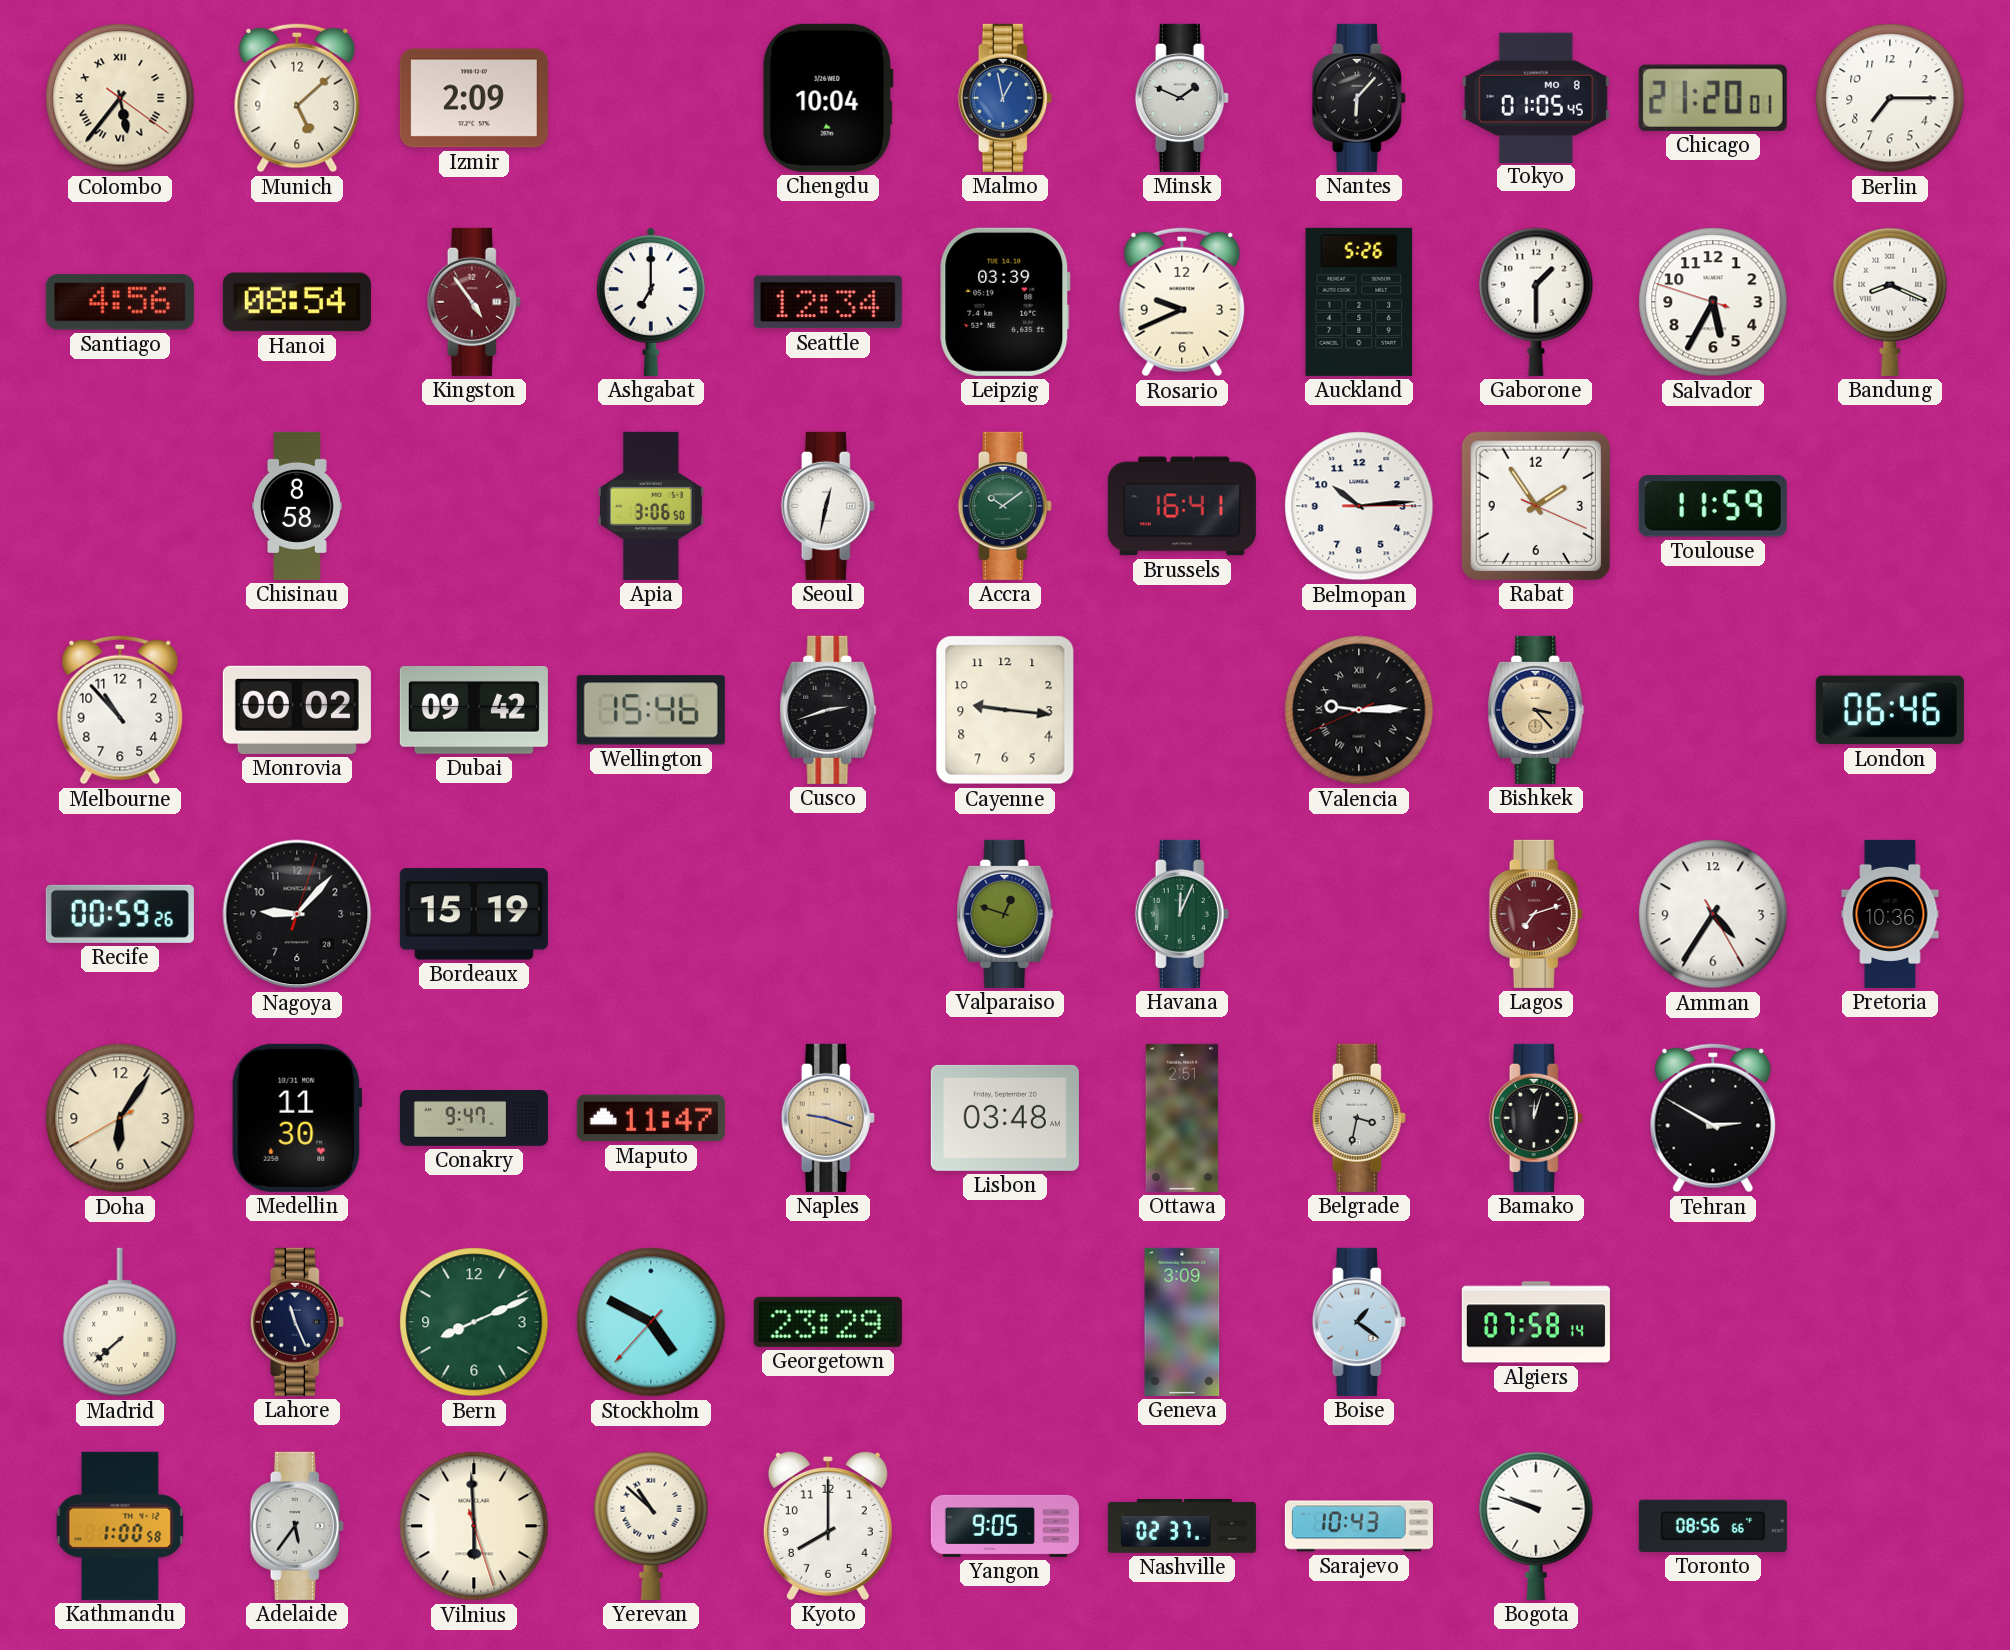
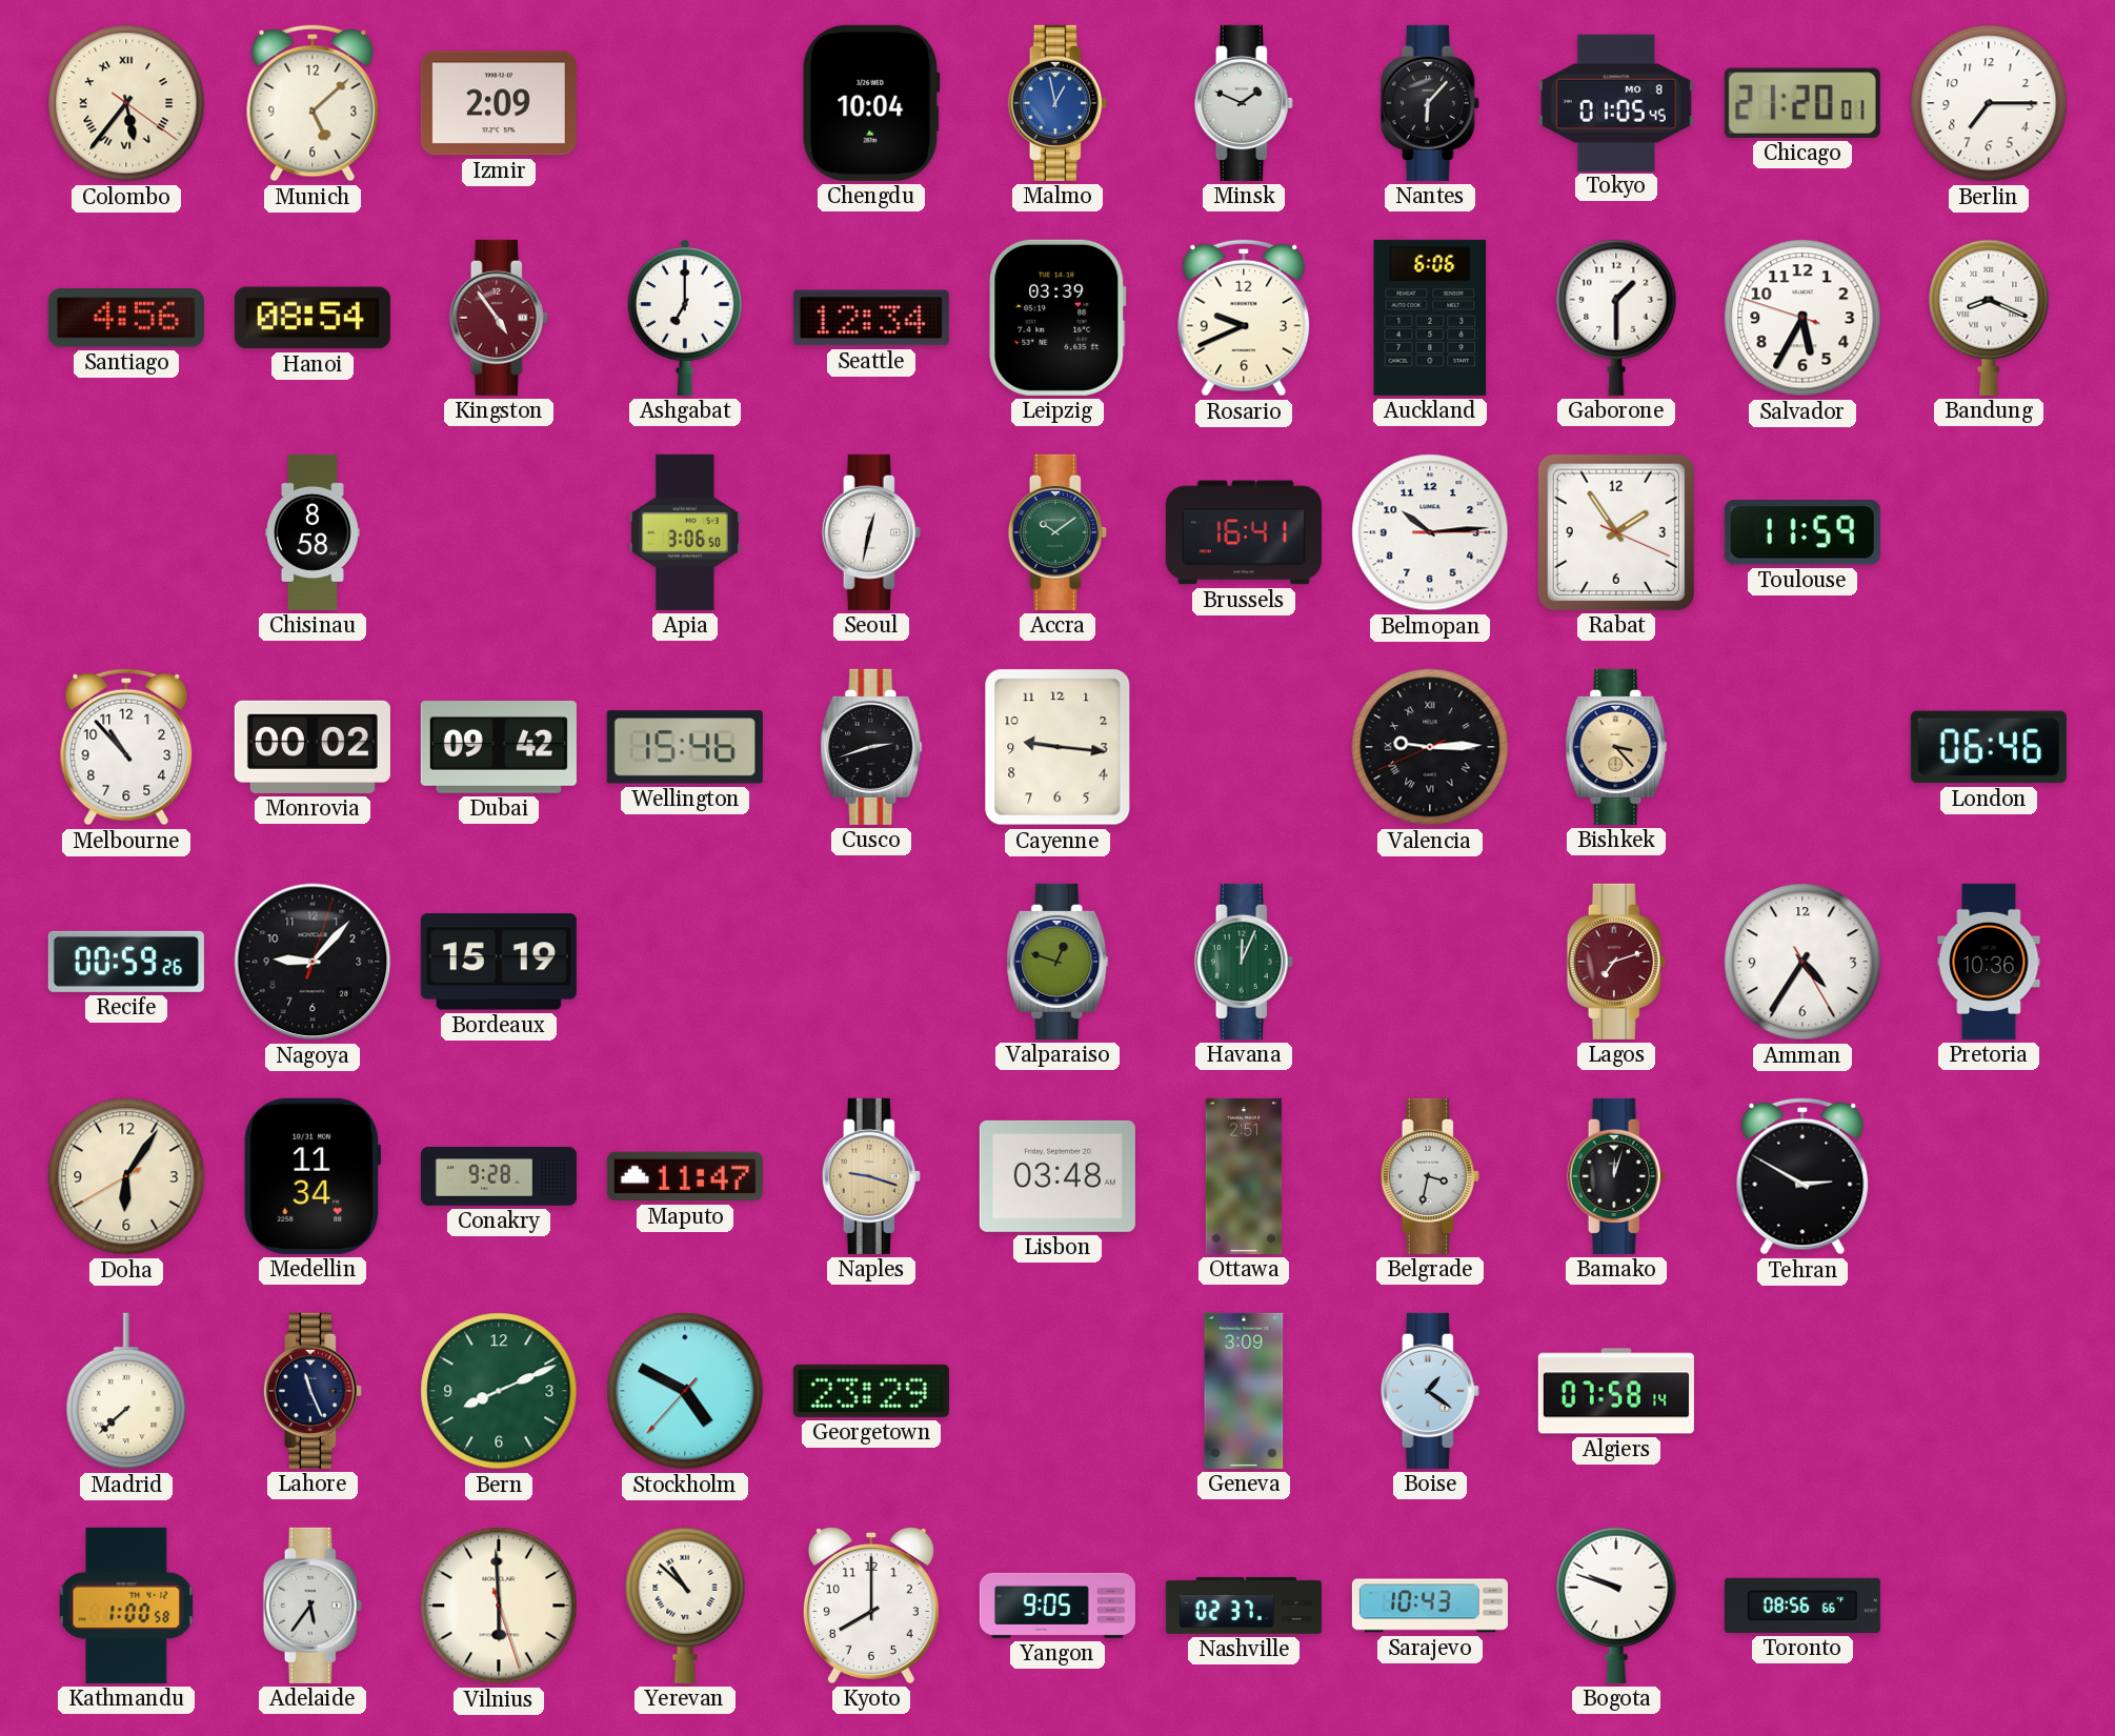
Auckland: 5:26 -> 6:06
Medellin: 11:30 -> 11:34
Conakry: 9:47 -> 9:28
